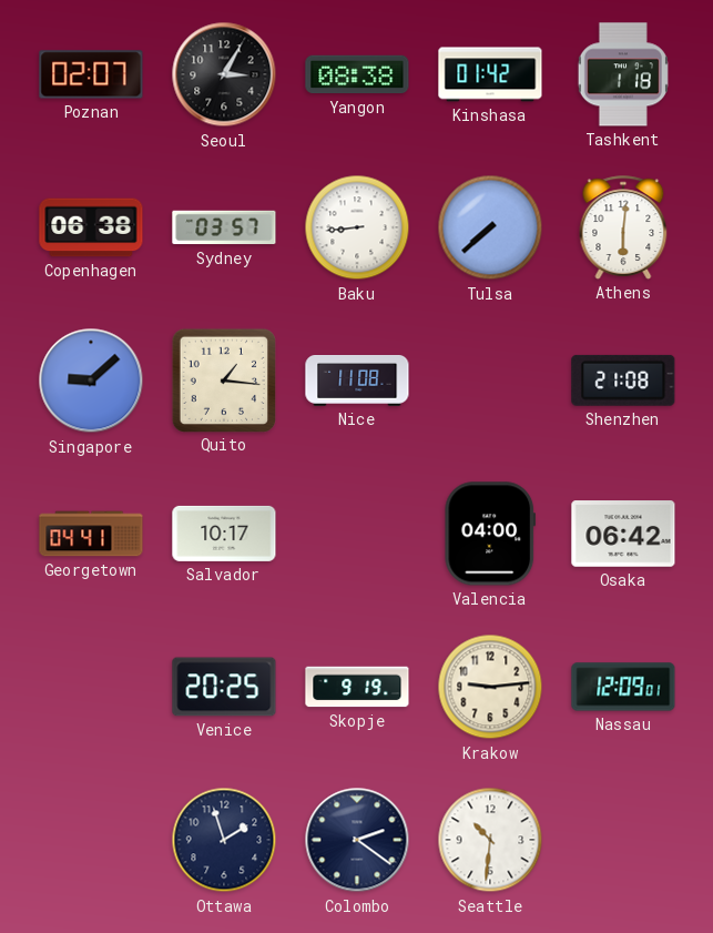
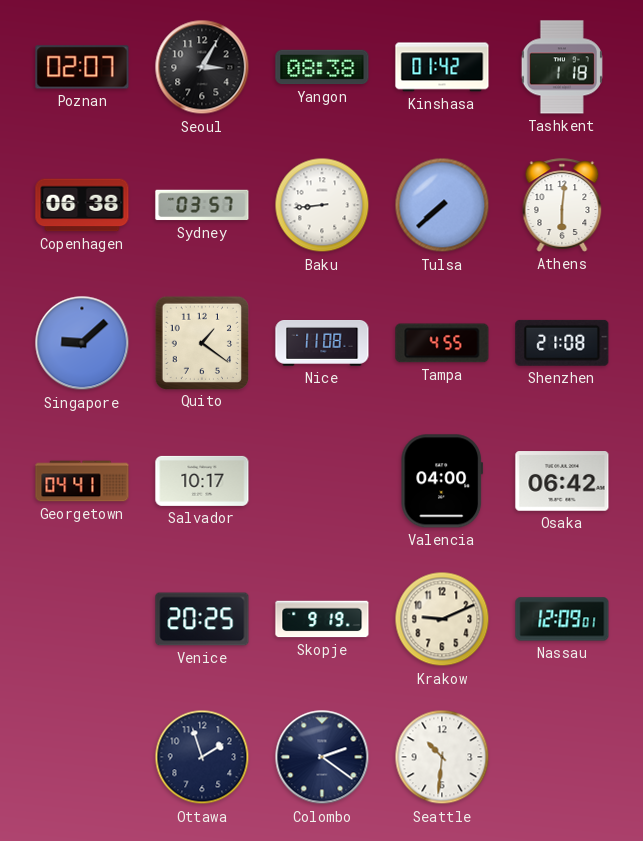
Quito: 1:16 -> 1:21
Tampa: none -> 4:55
Krakow: 9:14 -> 9:11
